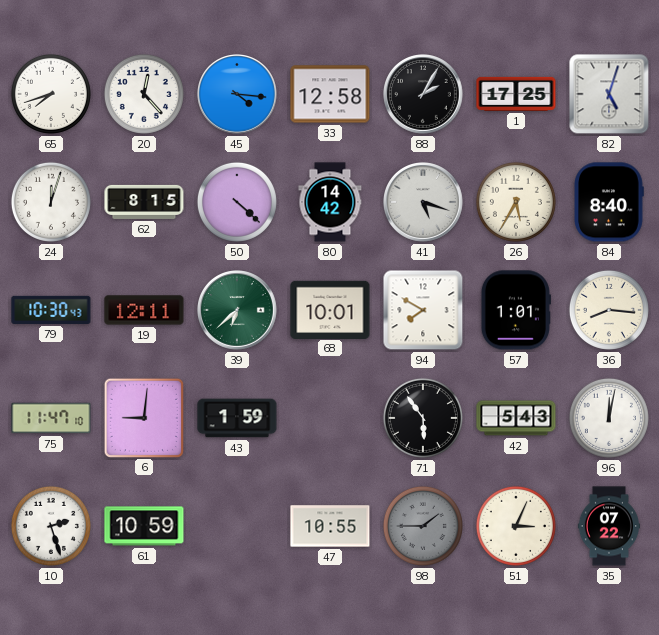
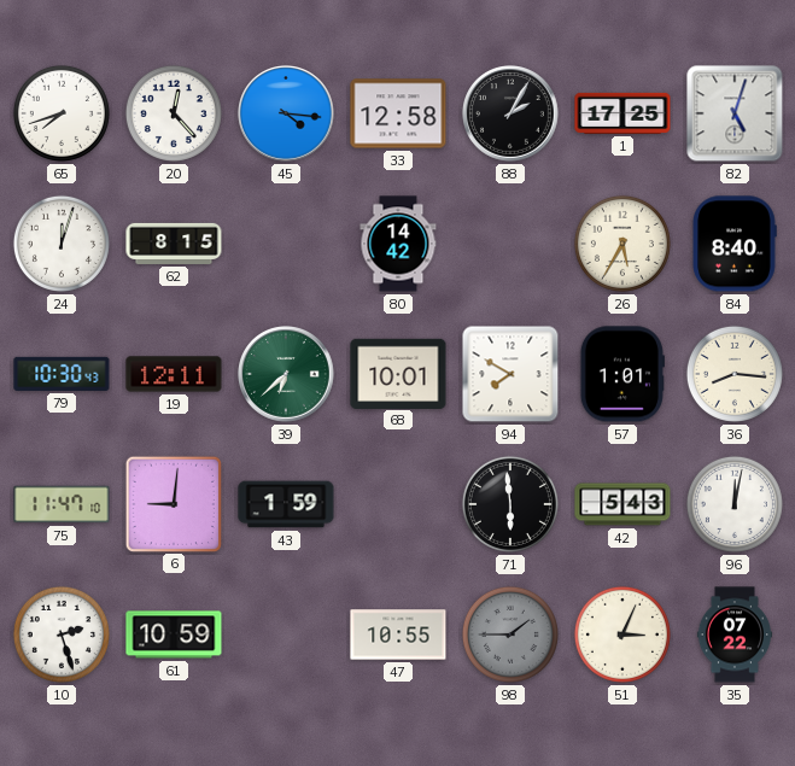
50: 4:22 -> none
41: 5:18 -> none
71: 5:54 -> 5:59
